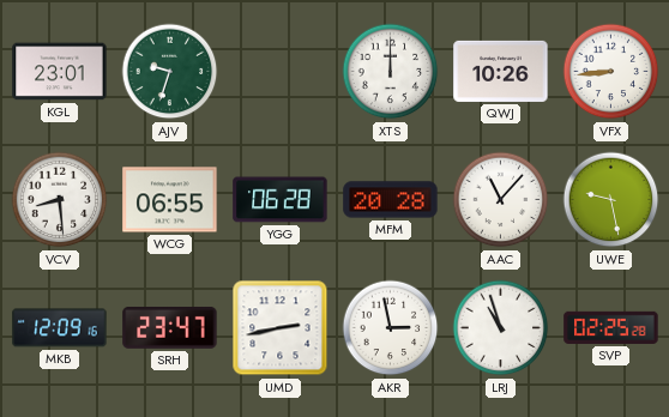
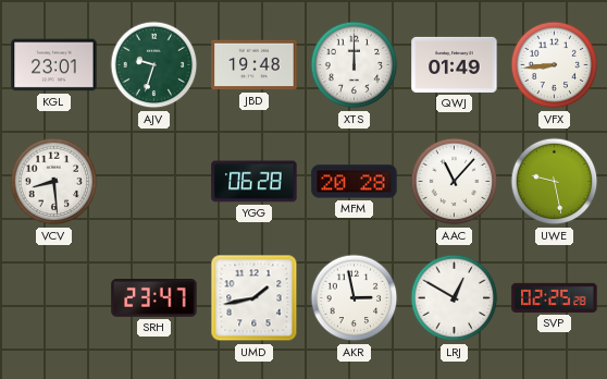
JBD: none -> 19:48
QWJ: 10:26 -> 01:49
WCG: 06:55 -> none
MKB: 12:09 -> none
UMD: 2:43 -> 1:43
LRJ: 10:57 -> 12:50
